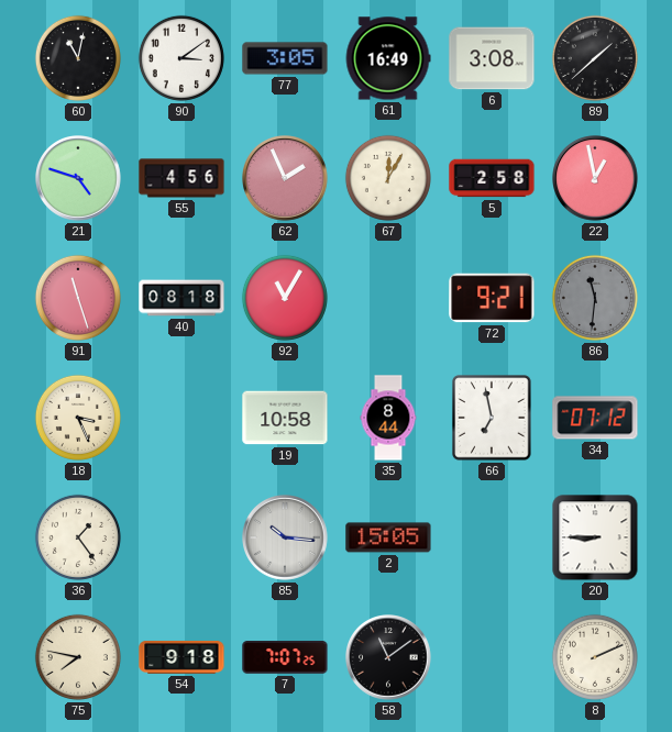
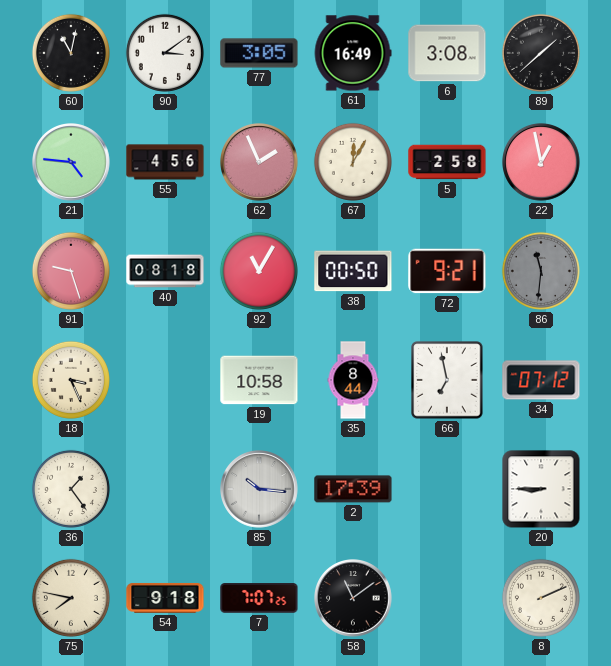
21: 4:48 -> 4:46
91: 11:27 -> 9:27
38: none -> 00:50
2: 15:05 -> 17:39
